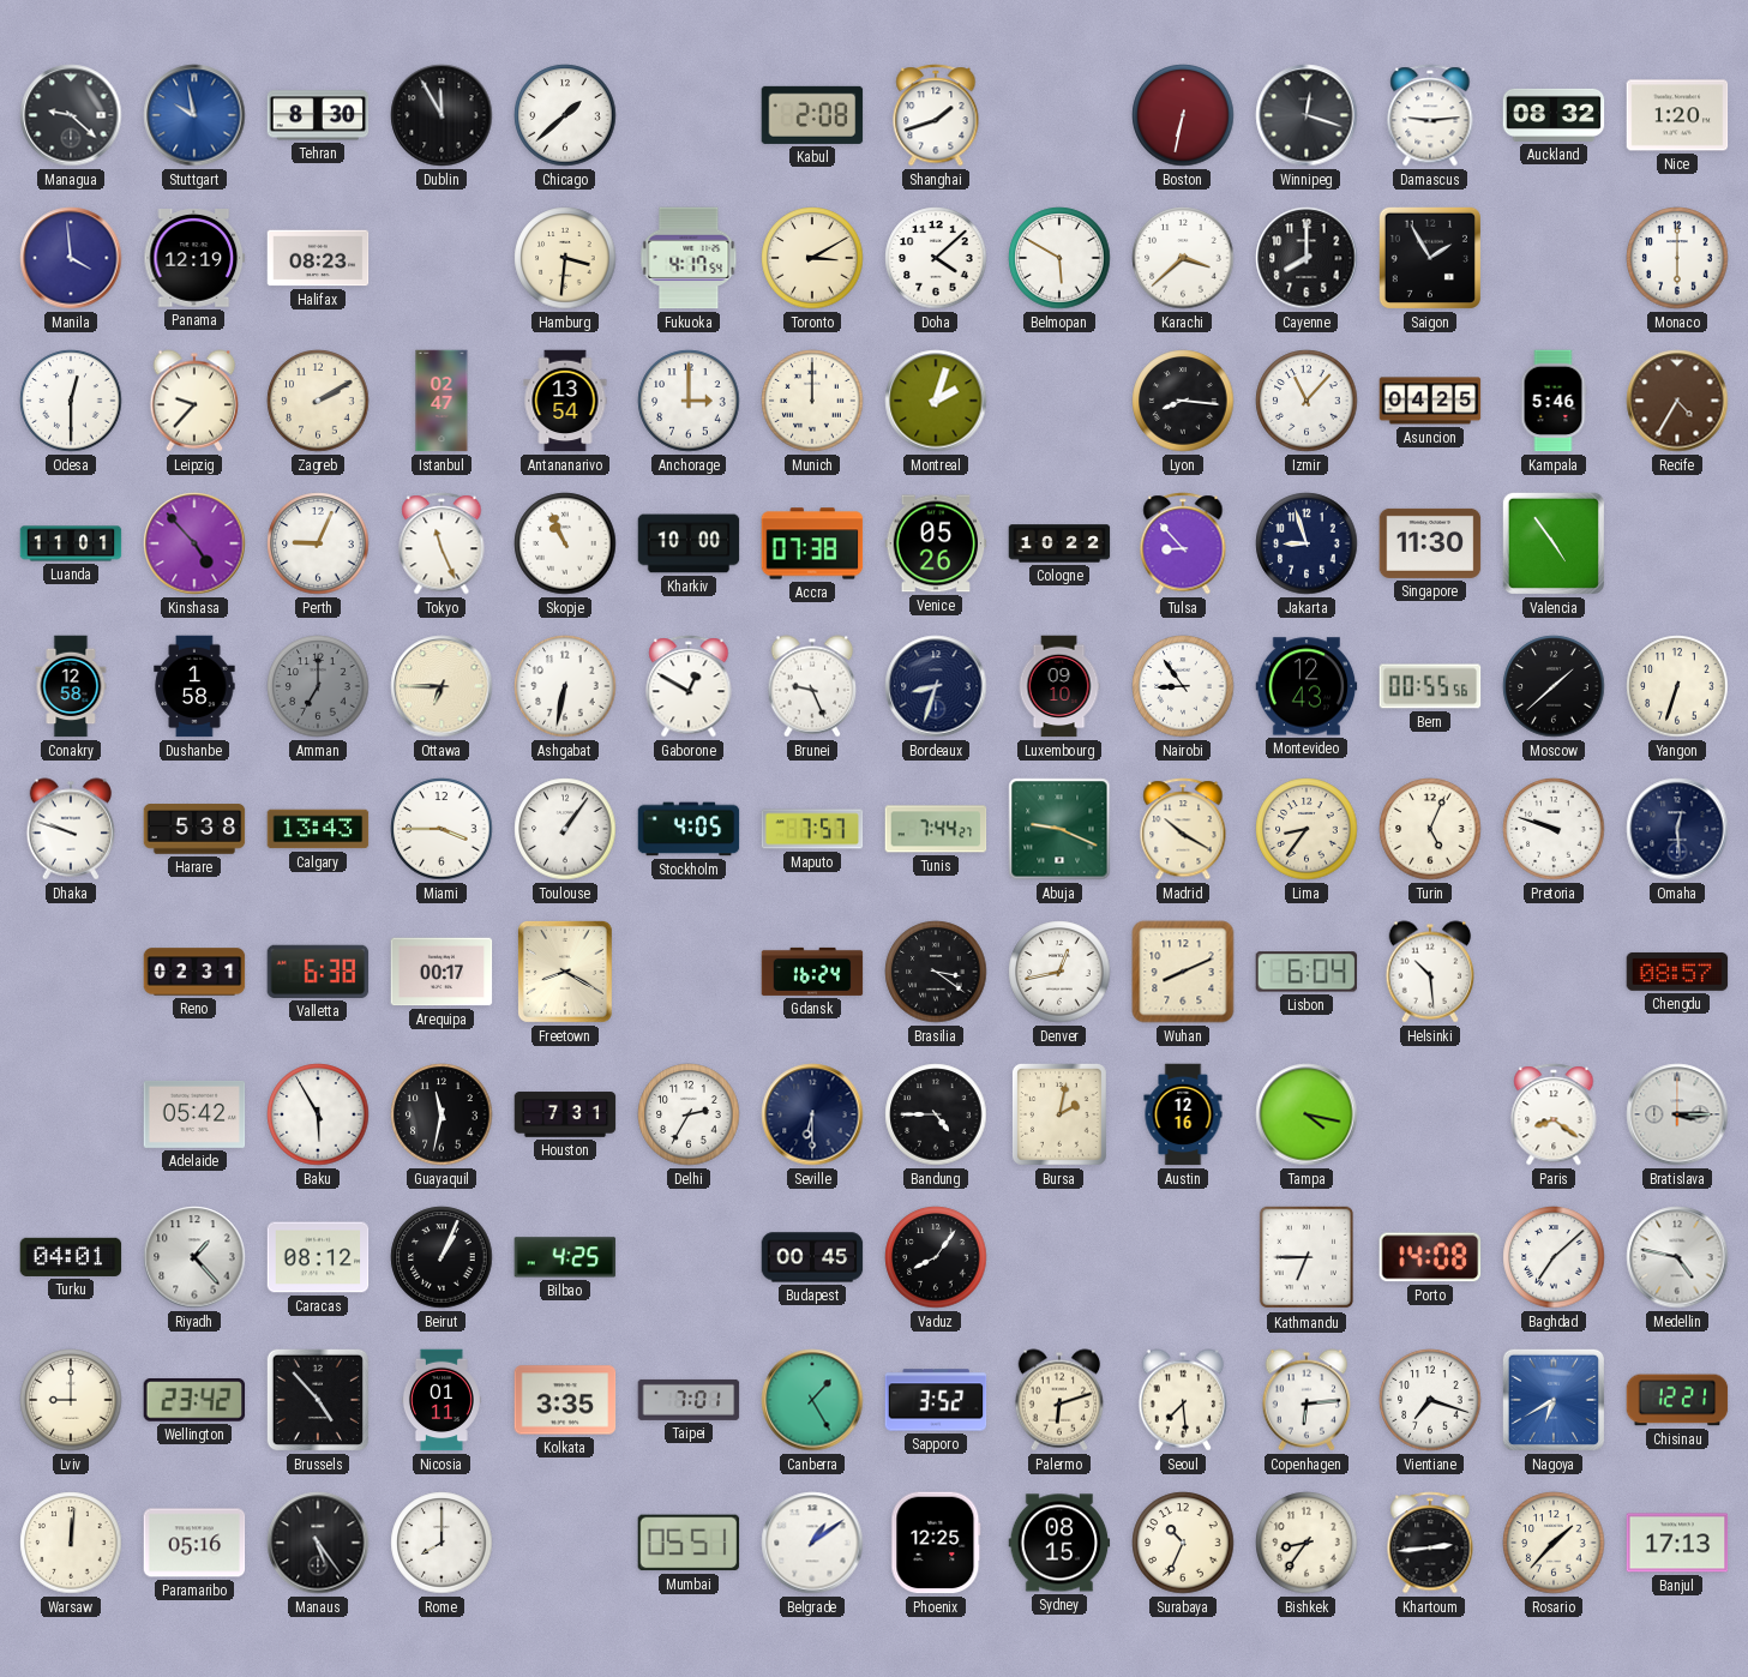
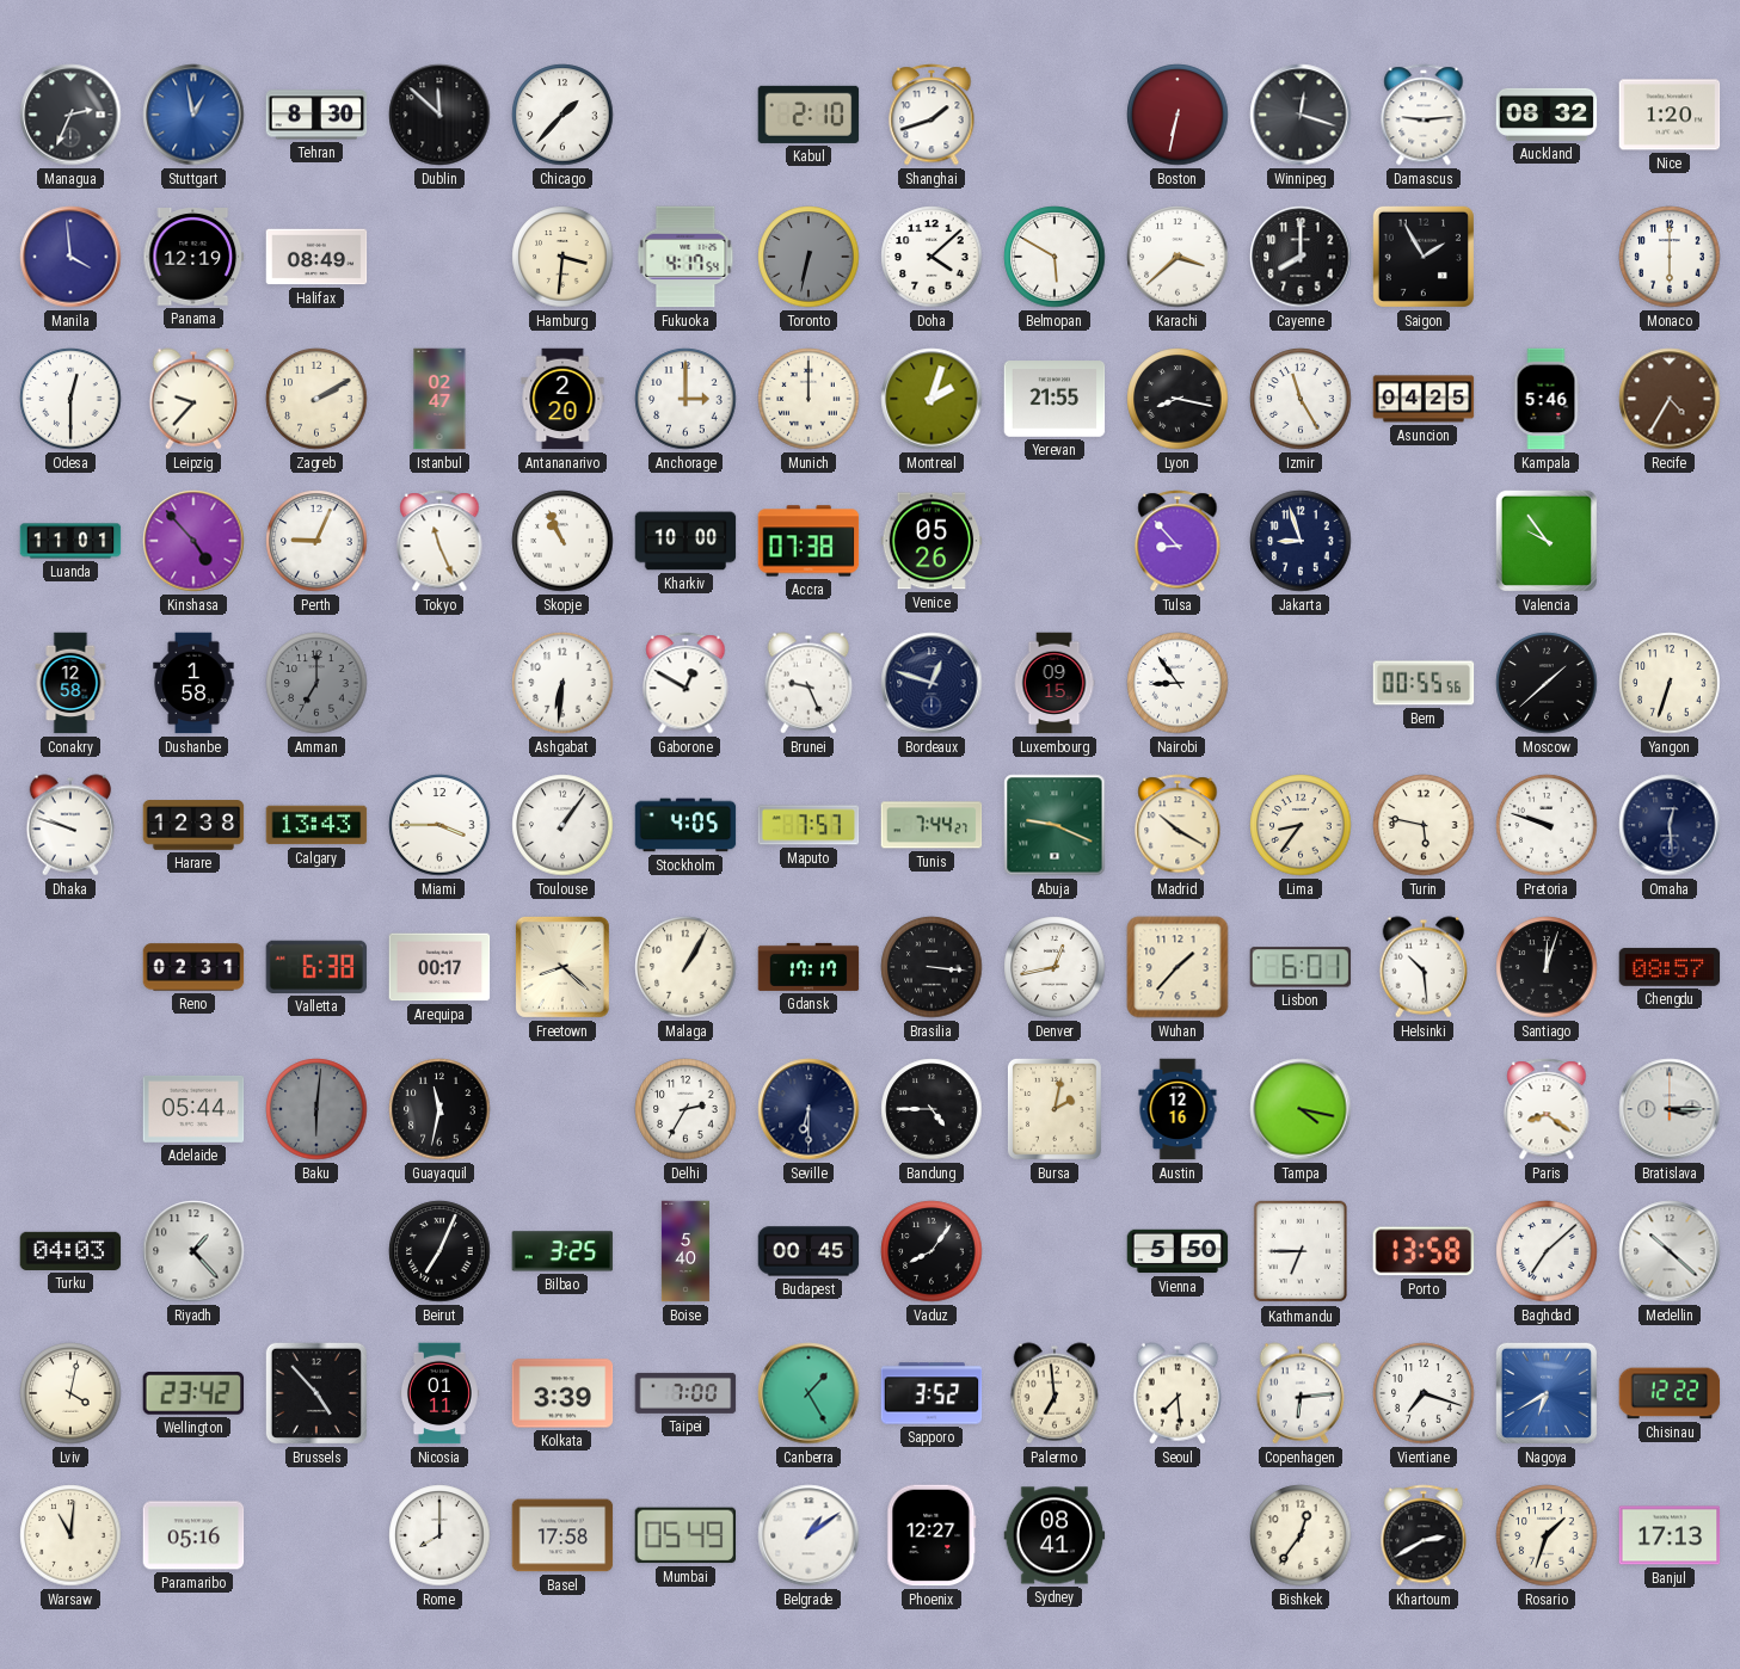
Managua: 9:22 -> 2:34
Stuttgart: 9:58 -> 12:58
Dublin: 11:55 -> 11:52
Chicago: 1:38 -> 1:37
Kabul: 2:08 -> 2:10
Halifax: 08:23 -> 08:49
Toronto: 3:10 -> 6:32
Toronto dial: cream -> grey
Antananarivo: 13:54 -> 2:20
Yerevan: none -> 21:55
Lyon: 8:16 -> 8:17
Izmir: 11:07 -> 11:25
Cologne: 10:22 -> none
Singapore: 11:30 -> none
Valencia: 4:54 -> 9:54
Ottawa: 6:45 -> none
Ashgabat: 6:32 -> 6:31
Bordeaux: 8:33 -> 12:48
Luxembourg: 09:10 -> 09:15
Montevideo: 12:43 -> none
Harare: 5:38 -> 12:38
Turin: 5:04 -> 5:47
Freetown: 8:20 -> 8:22
Malaga: none -> 1:05
Gdansk: 16:24 -> 17:17
Brasilia: 3:21 -> 3:16
Wuhan: 8:11 -> 1:37
Lisbon: 6:04 -> 6:01
Santiago: none -> 12:03
Adelaide: 05:42 -> 05:44
Baku: 5:55 -> 6:01
Baku dial: white -> grey
Houston: 7:31 -> none
Turku: 04:01 -> 04:03
Caracas: 08:12 -> none
Beirut: 1:04 -> 7:04
Bilbao: 4:25 -> 3:25
Boise: none -> 5:40
Vienna: none -> 5:50
Porto: 14:08 -> 13:58
Medellin: 4:47 -> 10:22
Lviv: 9:00 -> 4:02
Kolkata: 3:35 -> 3:39
Taipei: 7:01 -> 7:00
Palermo: 6:12 -> 6:59
Chisinau: 12:21 -> 12:22
Warsaw: 12:01 -> 11:01
Manaus: 5:24 -> none
Basel: none -> 17:58
Mumbai: 05:51 -> 05:49
Phoenix: 12:25 -> 12:27
Sydney: 08:15 -> 08:41
Surabaya: 10:34 -> none
Bishkek: 8:36 -> 12:36
Khartoum: 2:44 -> 2:40
Rosario: 1:37 -> 1:33
